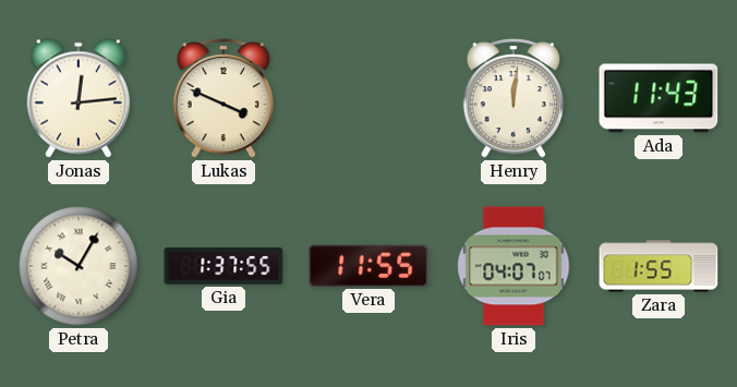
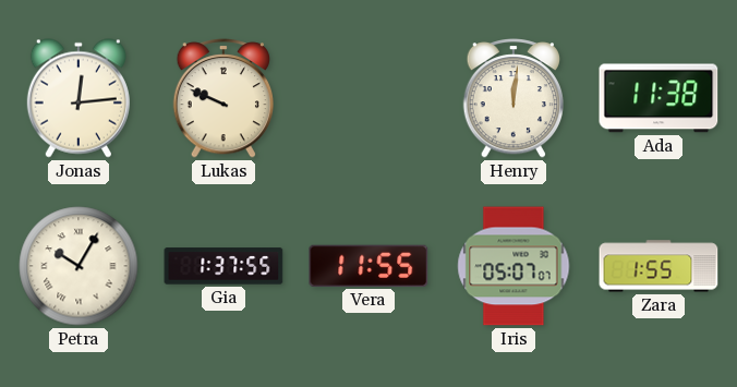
Lukas: 3:49 -> 9:49
Ada: 11:43 -> 11:38
Iris: 04:07 -> 05:07
